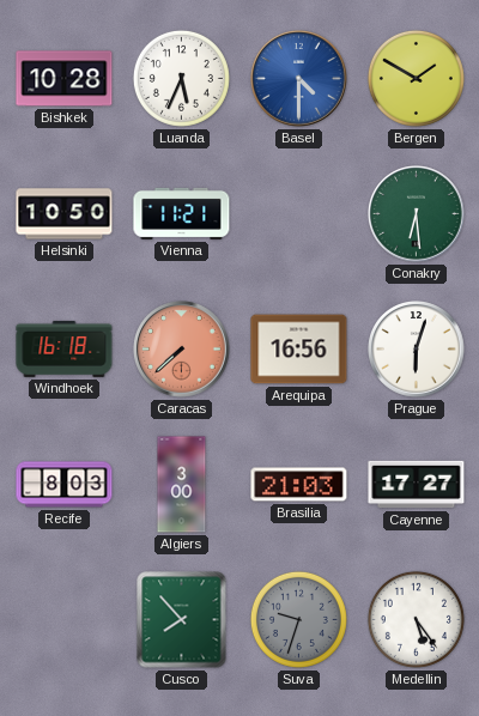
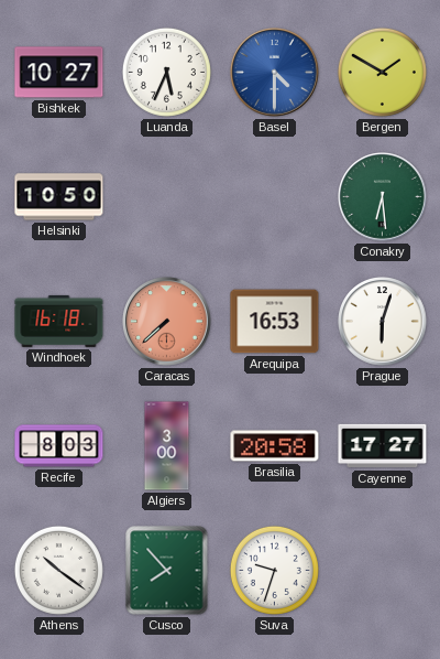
Bishkek: 10:28 -> 10:27
Vienna: 11:21 -> none
Arequipa: 16:56 -> 16:53
Brasilia: 21:03 -> 20:58
Athens: none -> 10:21
Suva dial: grey -> white
Medellin: 5:24 -> none
